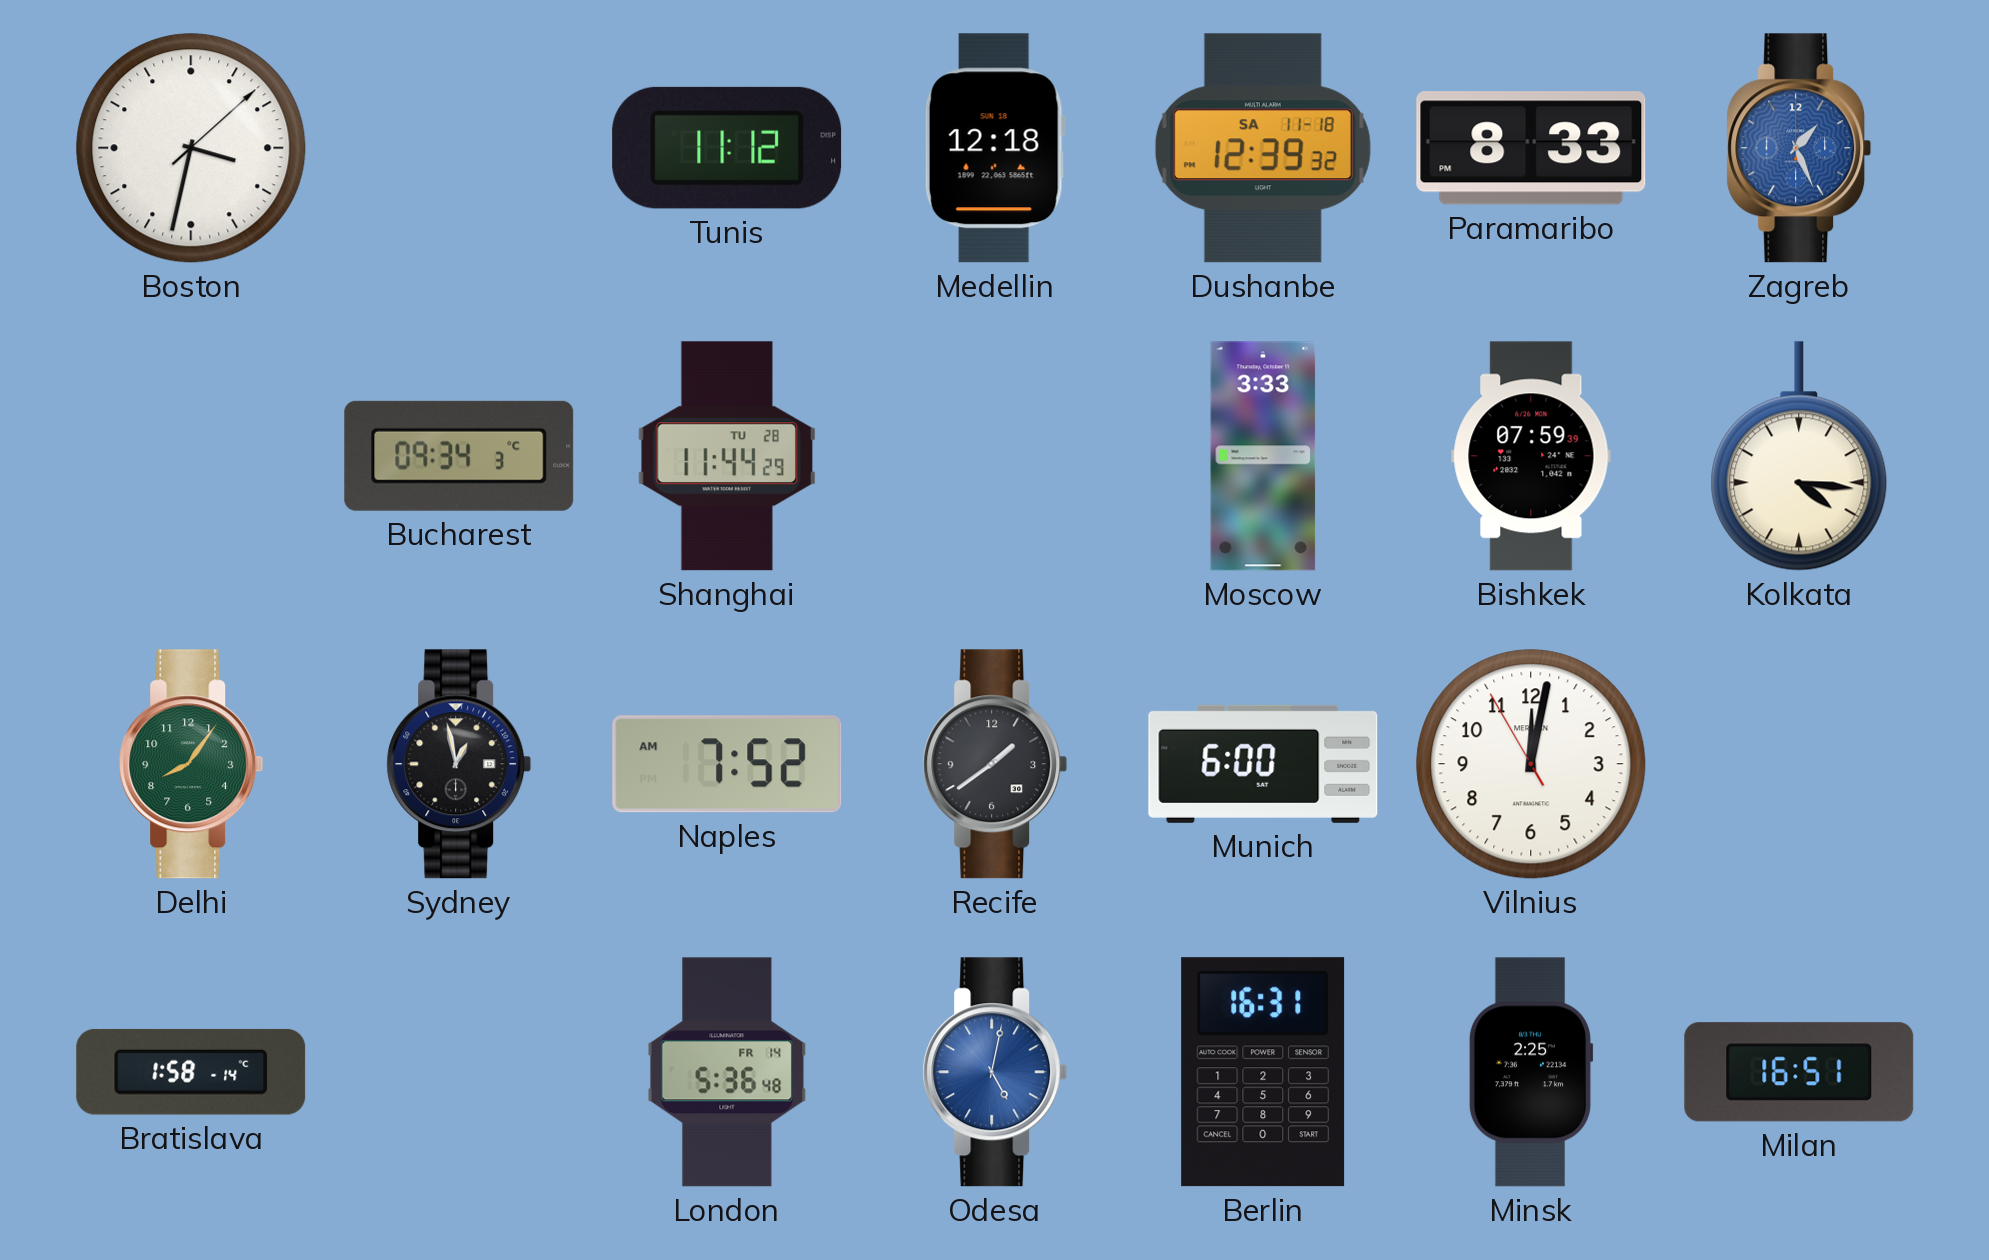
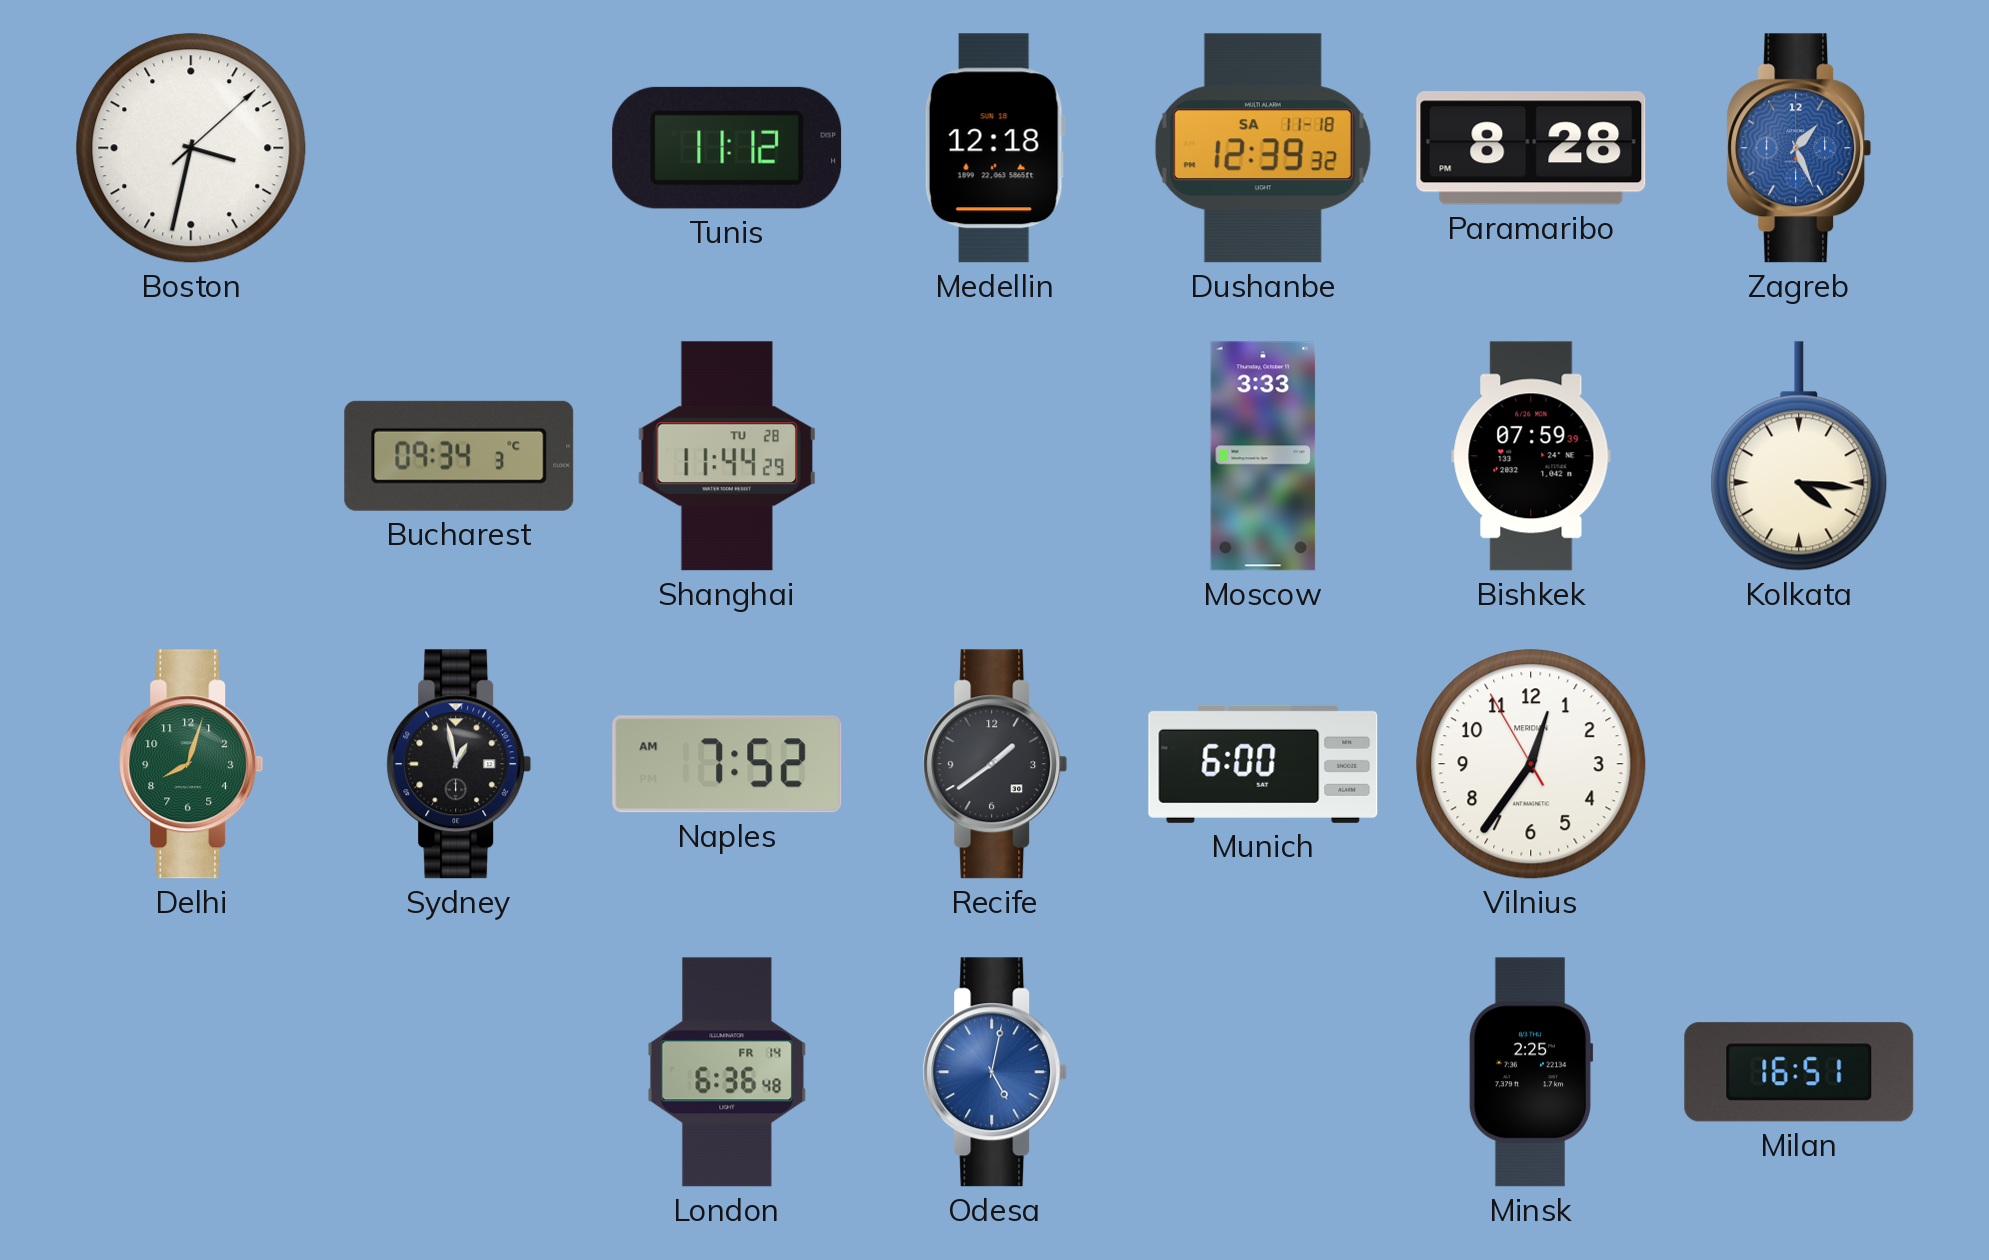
Paramaribo: 8:33 -> 8:28
Delhi: 8:06 -> 8:03
Vilnius: 12:01 -> 12:35
Bratislava: 1:58 -> none
London: 5:36 -> 6:36
Berlin: 16:31 -> none
